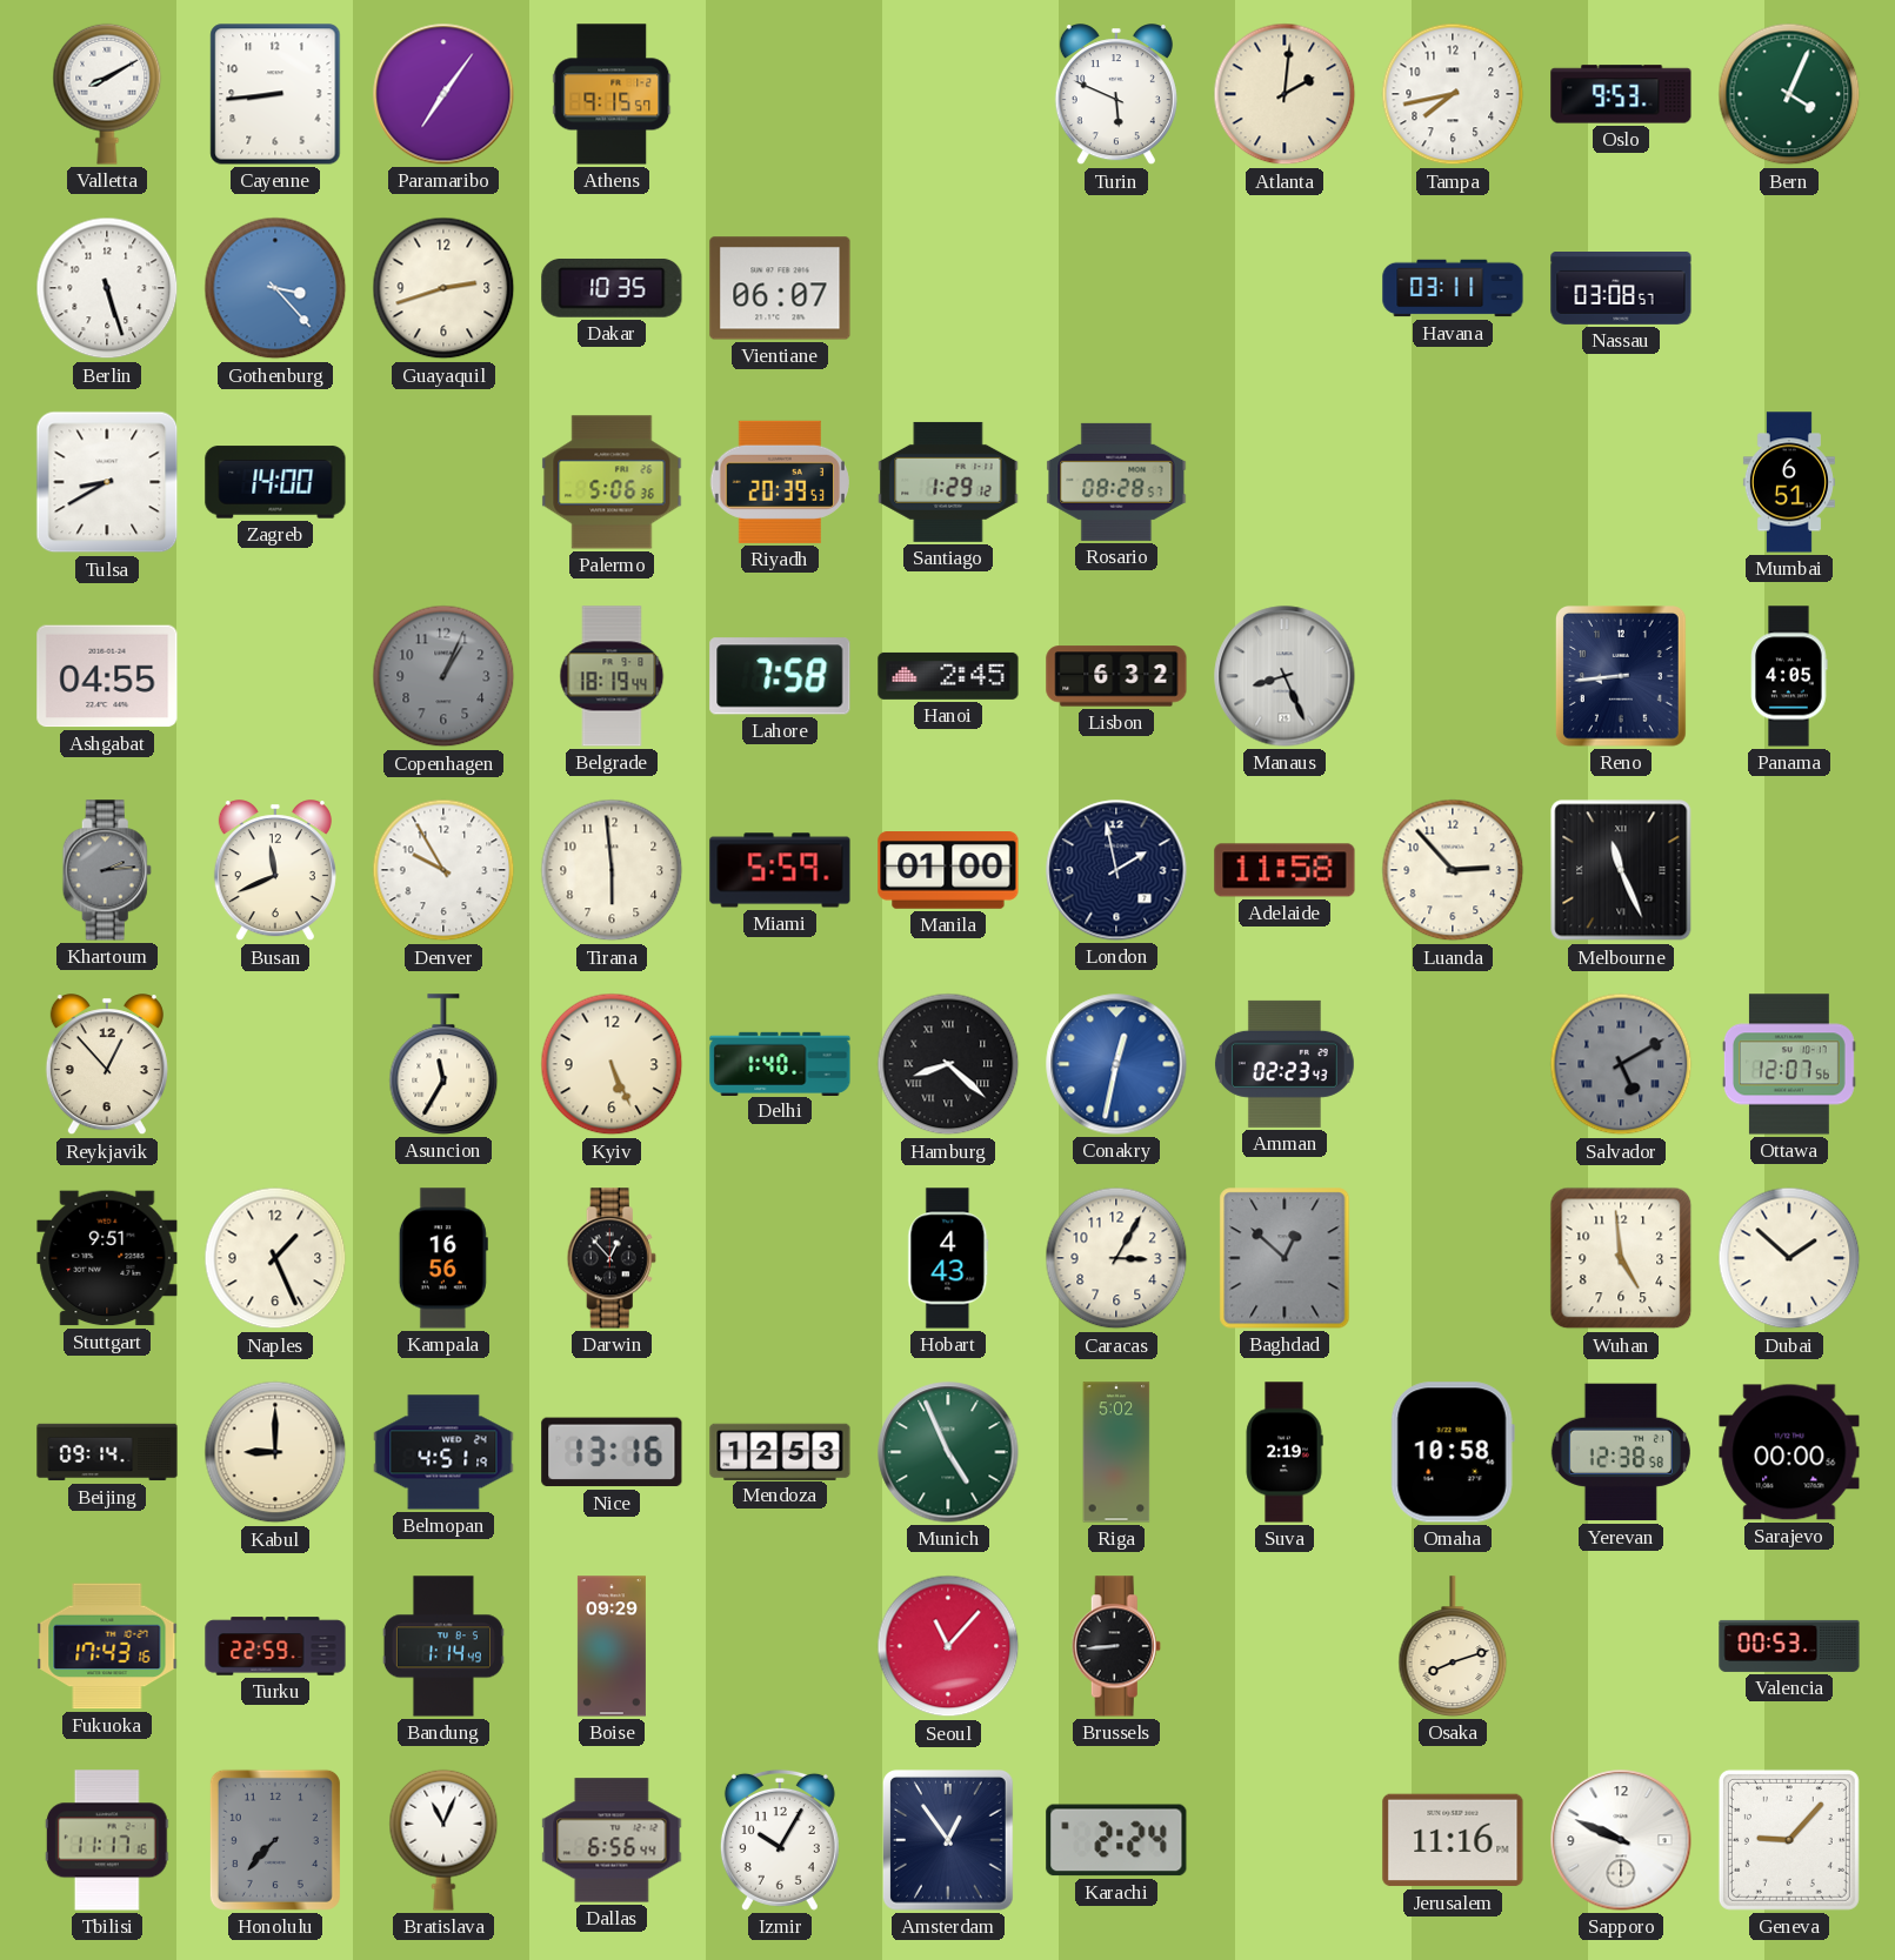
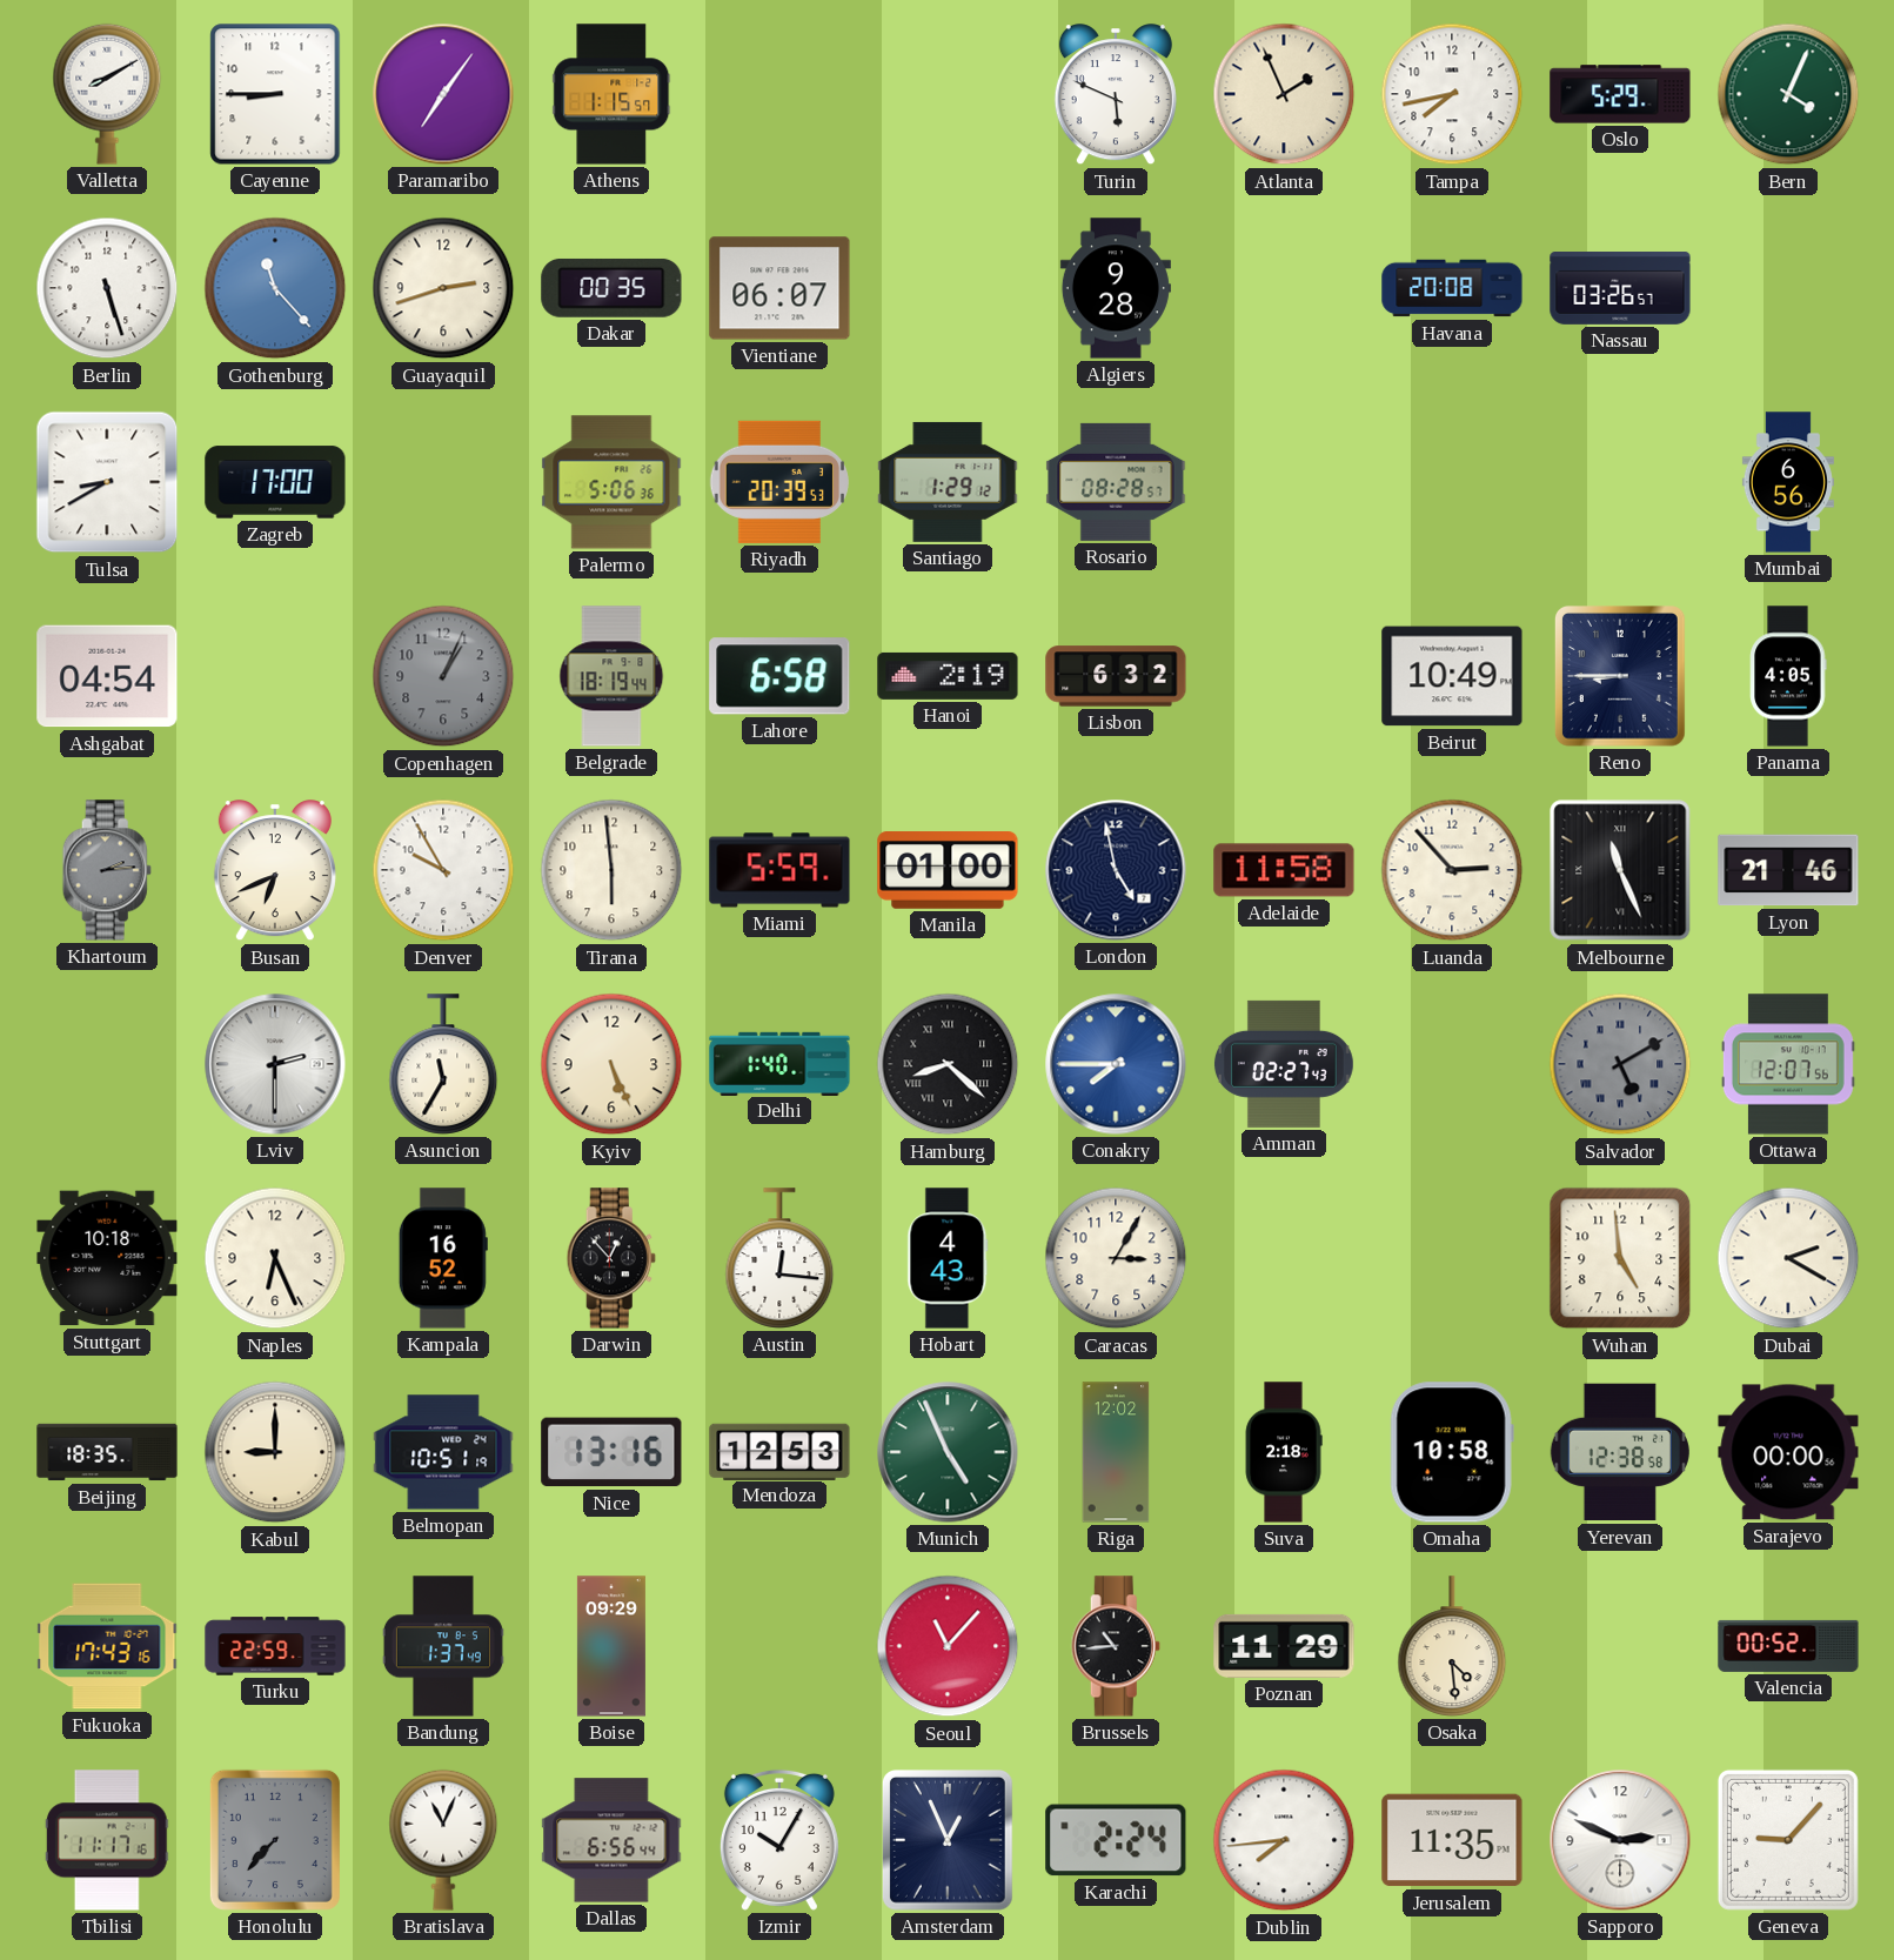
Cayenne: 8:44 -> 8:45
Athens: 9:15 -> 1:15
Atlanta: 2:01 -> 1:56
Oslo: 9:53 -> 5:29
Gothenburg: 3:23 -> 11:23
Dakar: 10:35 -> 00:35
Algiers: none -> 9:28
Havana: 03:11 -> 20:08
Nassau: 03:08 -> 03:26
Zagreb: 14:00 -> 17:00
Mumbai: 6:51 -> 6:56
Ashgabat: 04:55 -> 04:54
Lahore: 7:58 -> 6:58
Hanoi: 2:45 -> 2:19
Manaus: 8:26 -> none
Beirut: none -> 10:49
Reno: 8:44 -> 8:45
Busan: 11:41 -> 6:41
London: 1:58 -> 4:58
Lyon: none -> 21:46
Reykjavik: 12:53 -> none
Lviv: none -> 2:30
Conakry: 12:32 -> 7:45
Amman: 02:23 -> 02:27
Stuttgart: 9:51 -> 10:18
Naples: 1:26 -> 6:26
Kampala: 16:56 -> 16:52
Austin: none -> 12:16
Baghdad: 12:52 -> none
Dubai: 1:52 -> 2:20
Beijing: 09:14 -> 18:35
Belmopan: 4:51 -> 10:51
Riga: 5:02 -> 12:02
Suva: 2:19 -> 2:18
Bandung: 1:14 -> 1:37
Brussels: 8:44 -> 10:44
Poznan: none -> 11:29
Osaka: 8:12 -> 4:29
Valencia: 00:53 -> 00:52
Amsterdam: 12:54 -> 12:56
Dublin: none -> 7:44
Jerusalem: 11:16 -> 11:35
Sapporo: 9:49 -> 2:49
